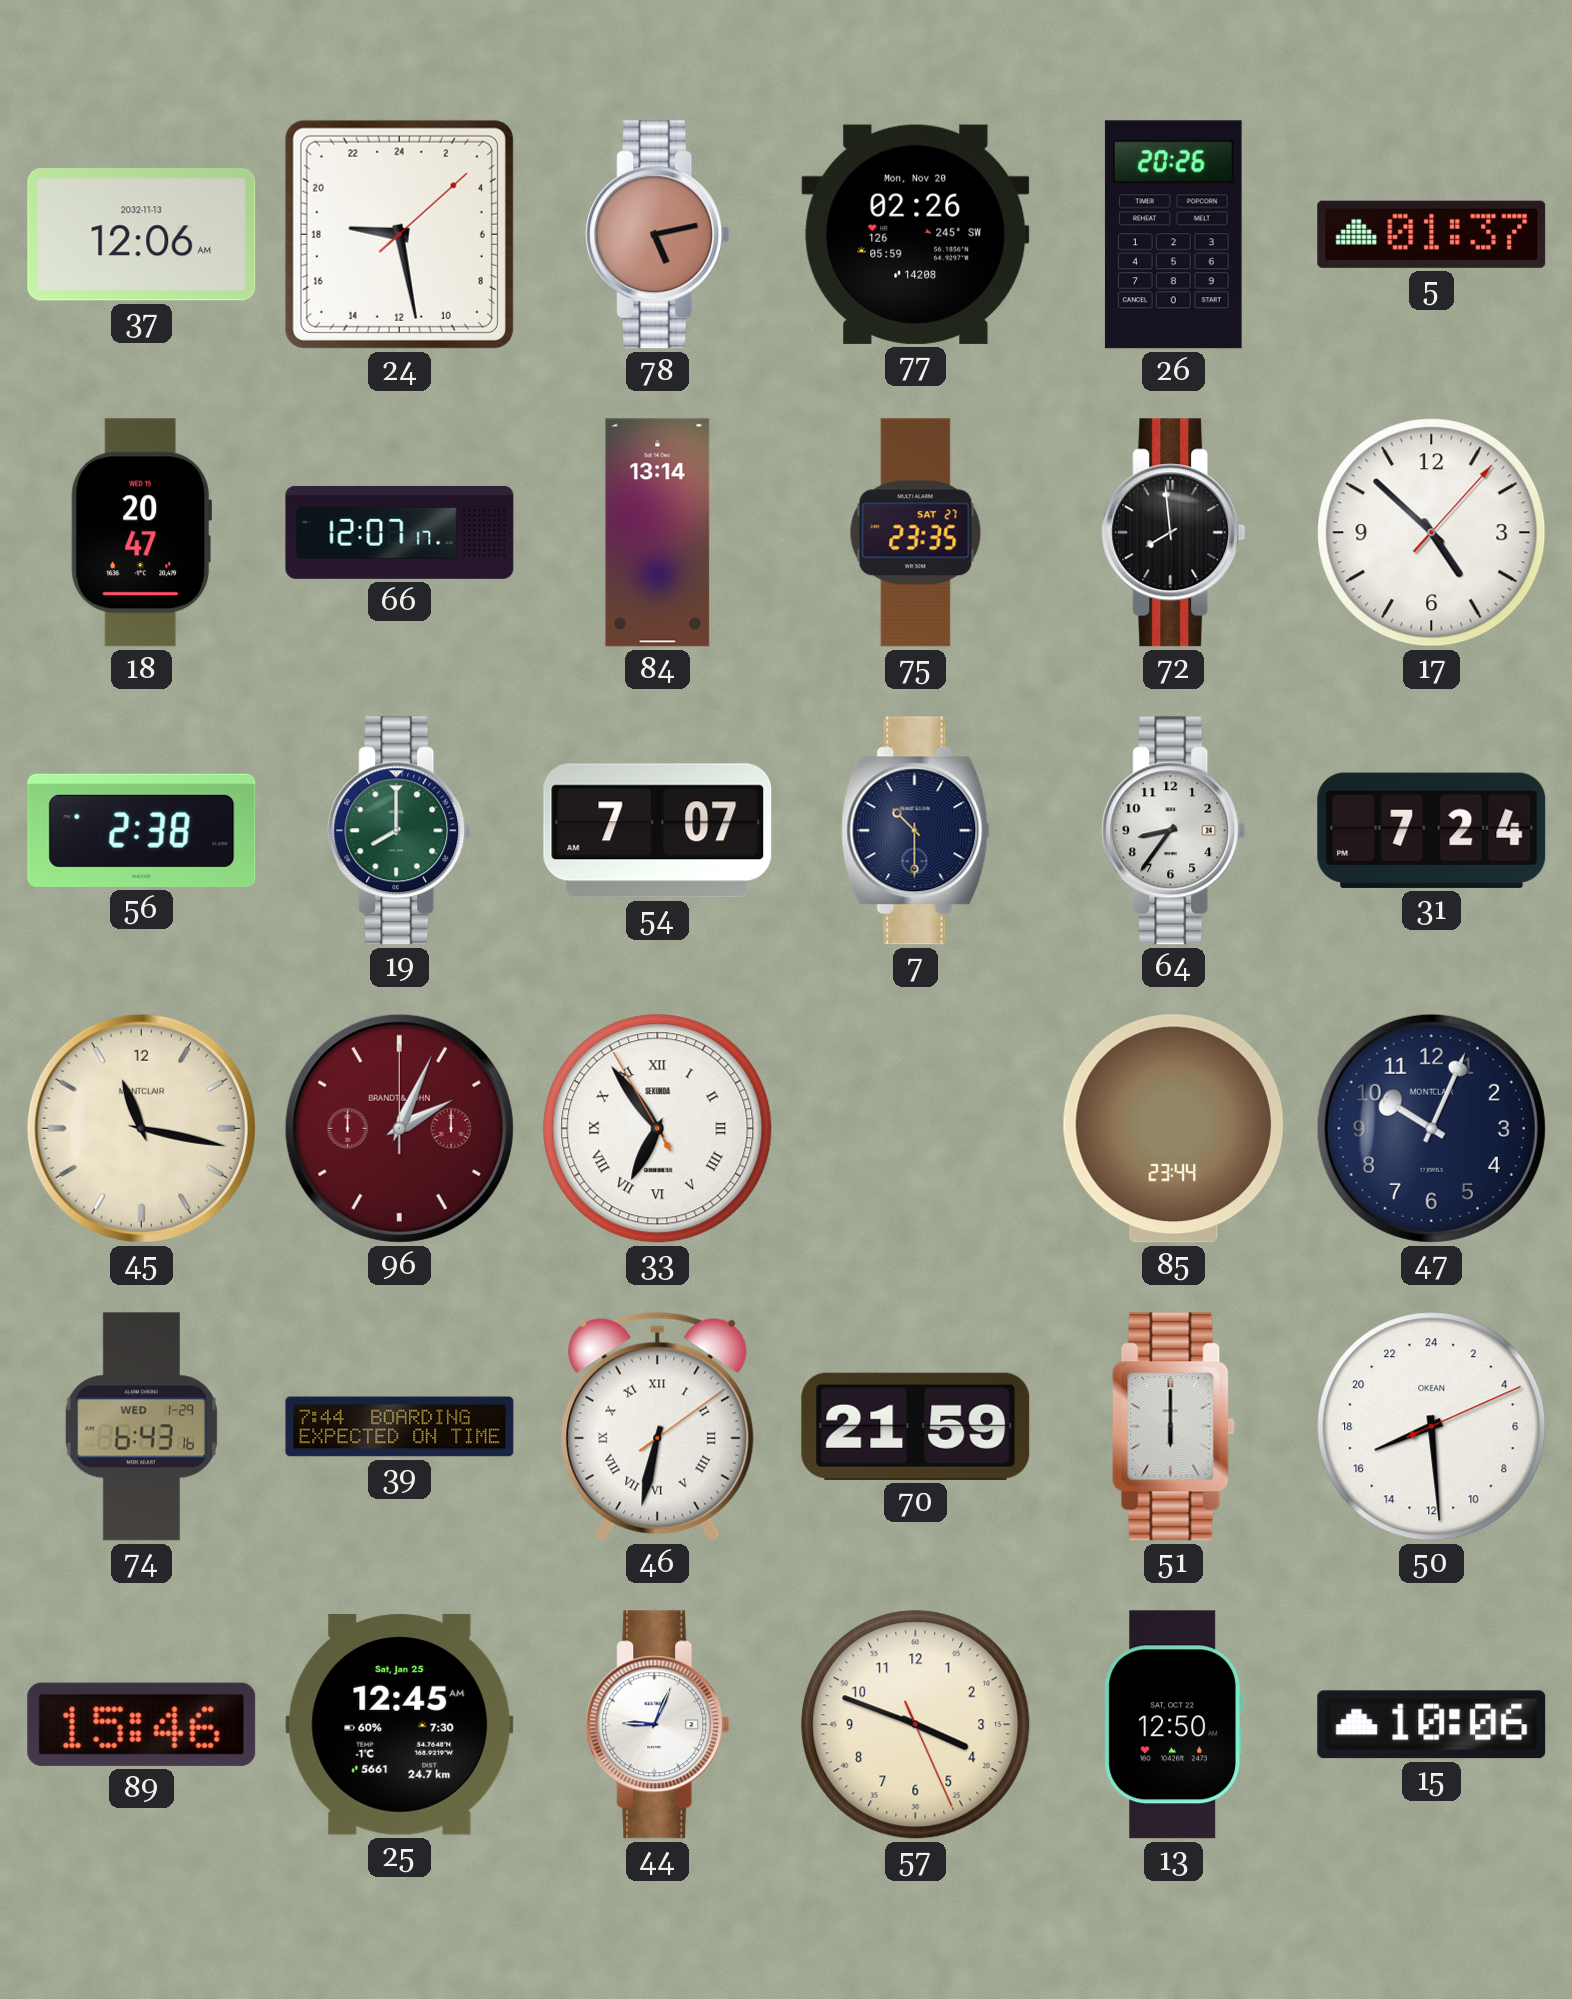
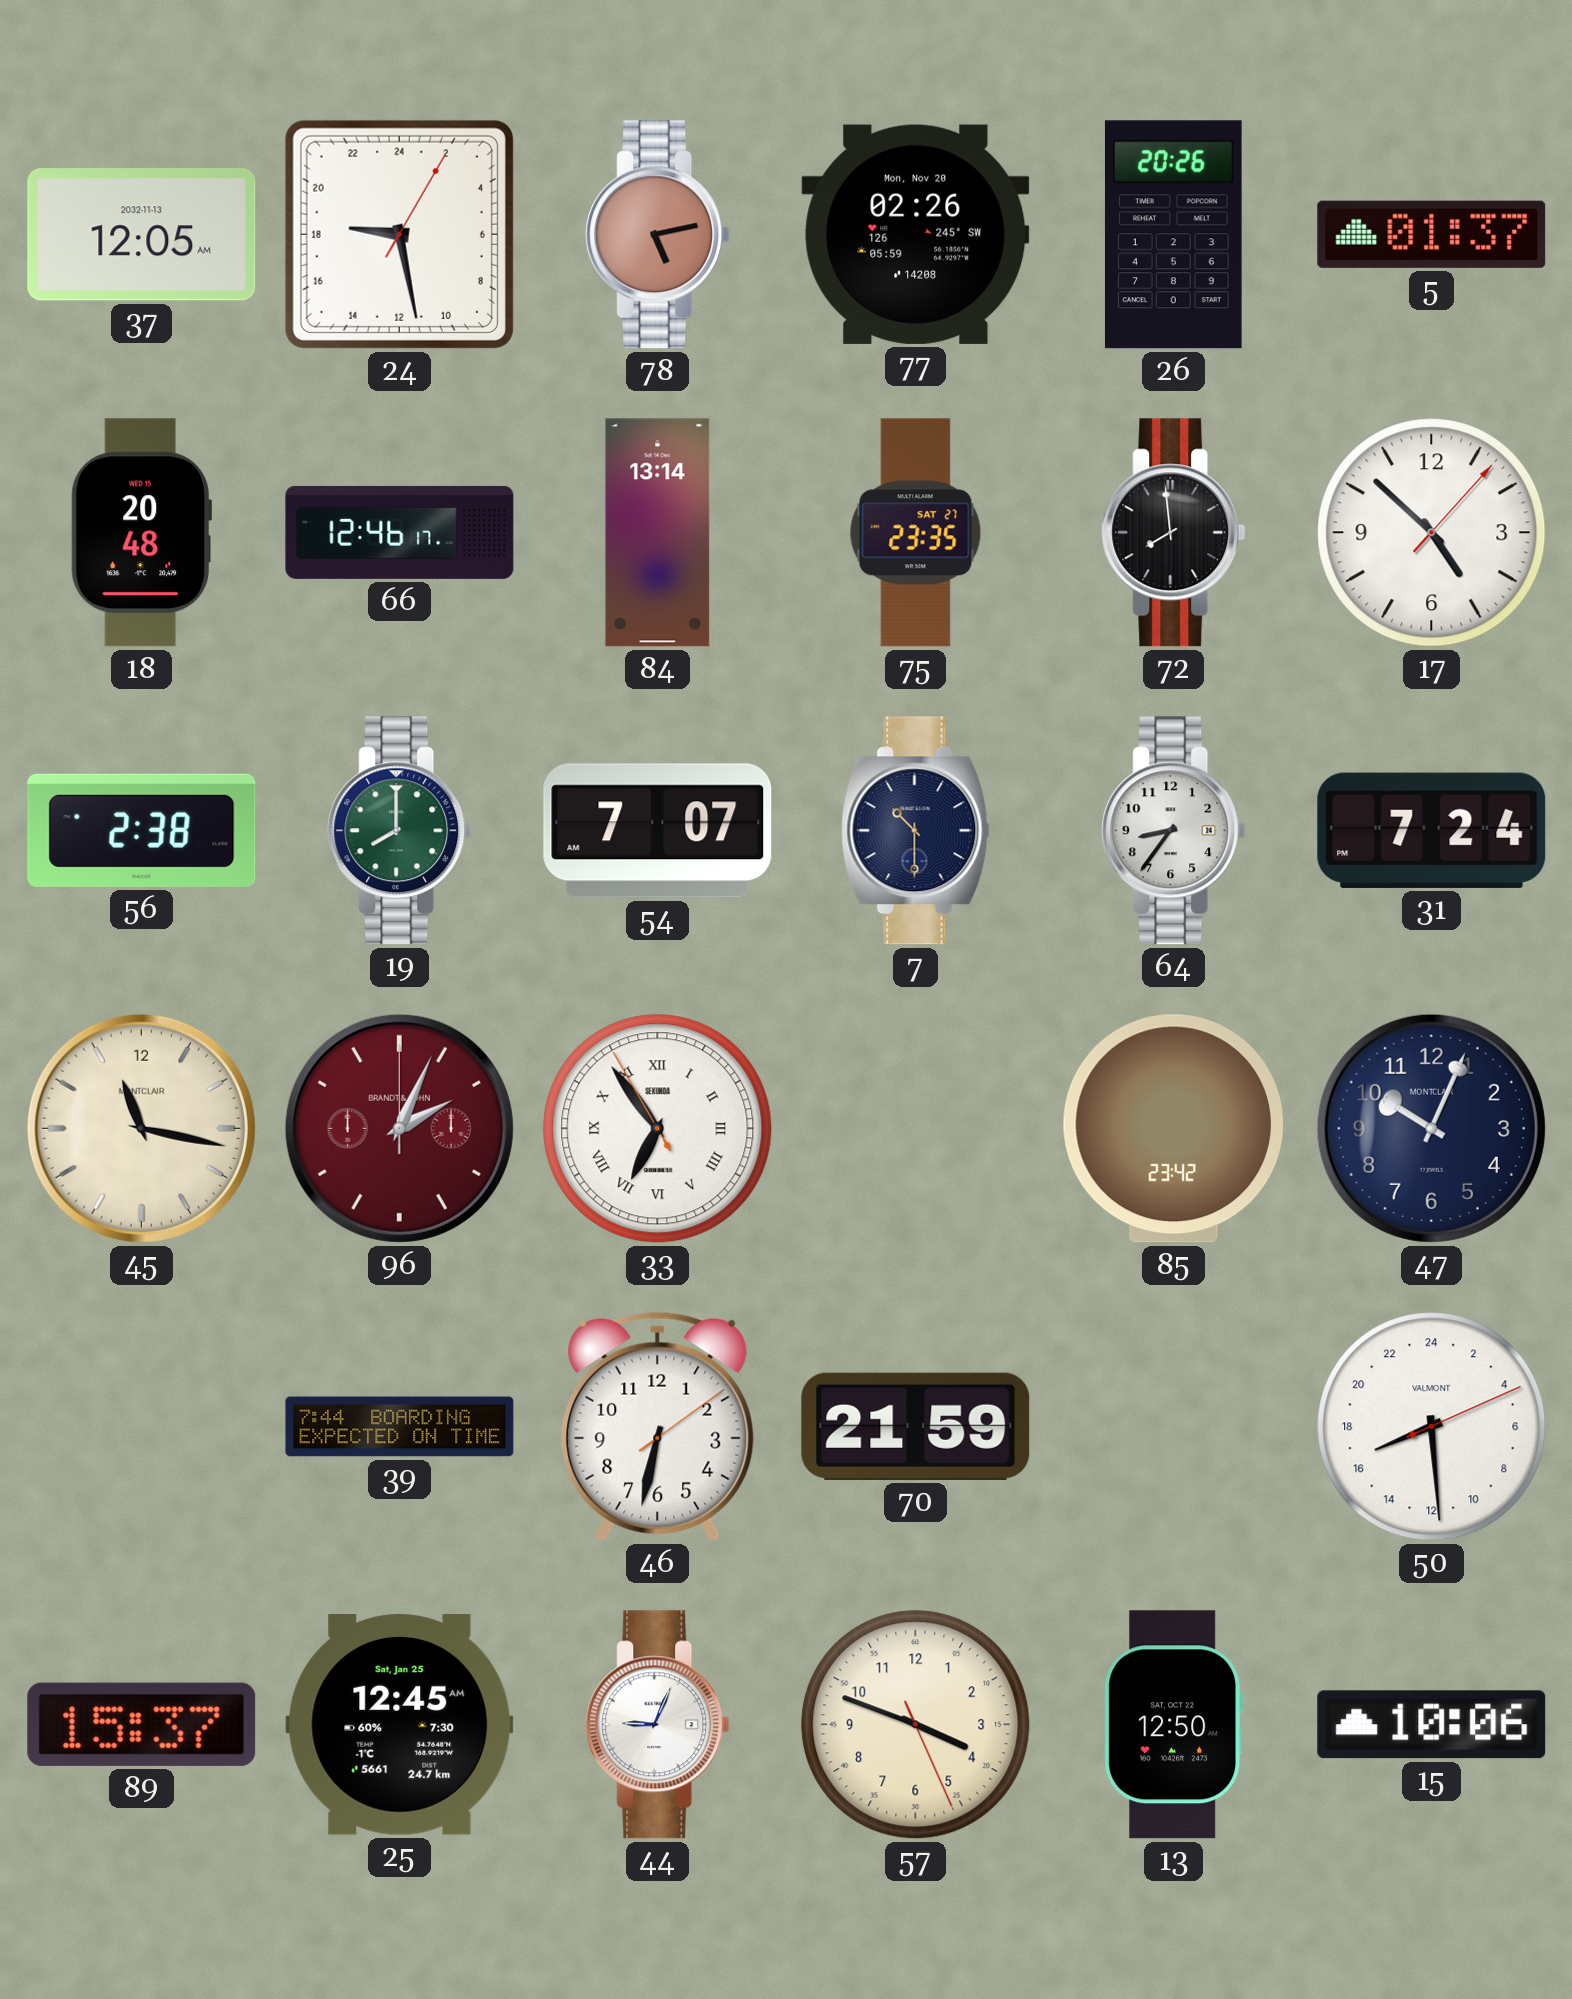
37: 12:06 -> 12:05
24: 18:28:08 -> 18:28:05
18: 20:47 -> 20:48
66: 12:07 -> 12:46
85: 23:44 -> 23:42
74: 6:43 -> none
46 numerals: Roman -> Arabic
51: 6:00 -> none
50 brand: OKEAN -> VALMONT
89: 15:46 -> 15:37
